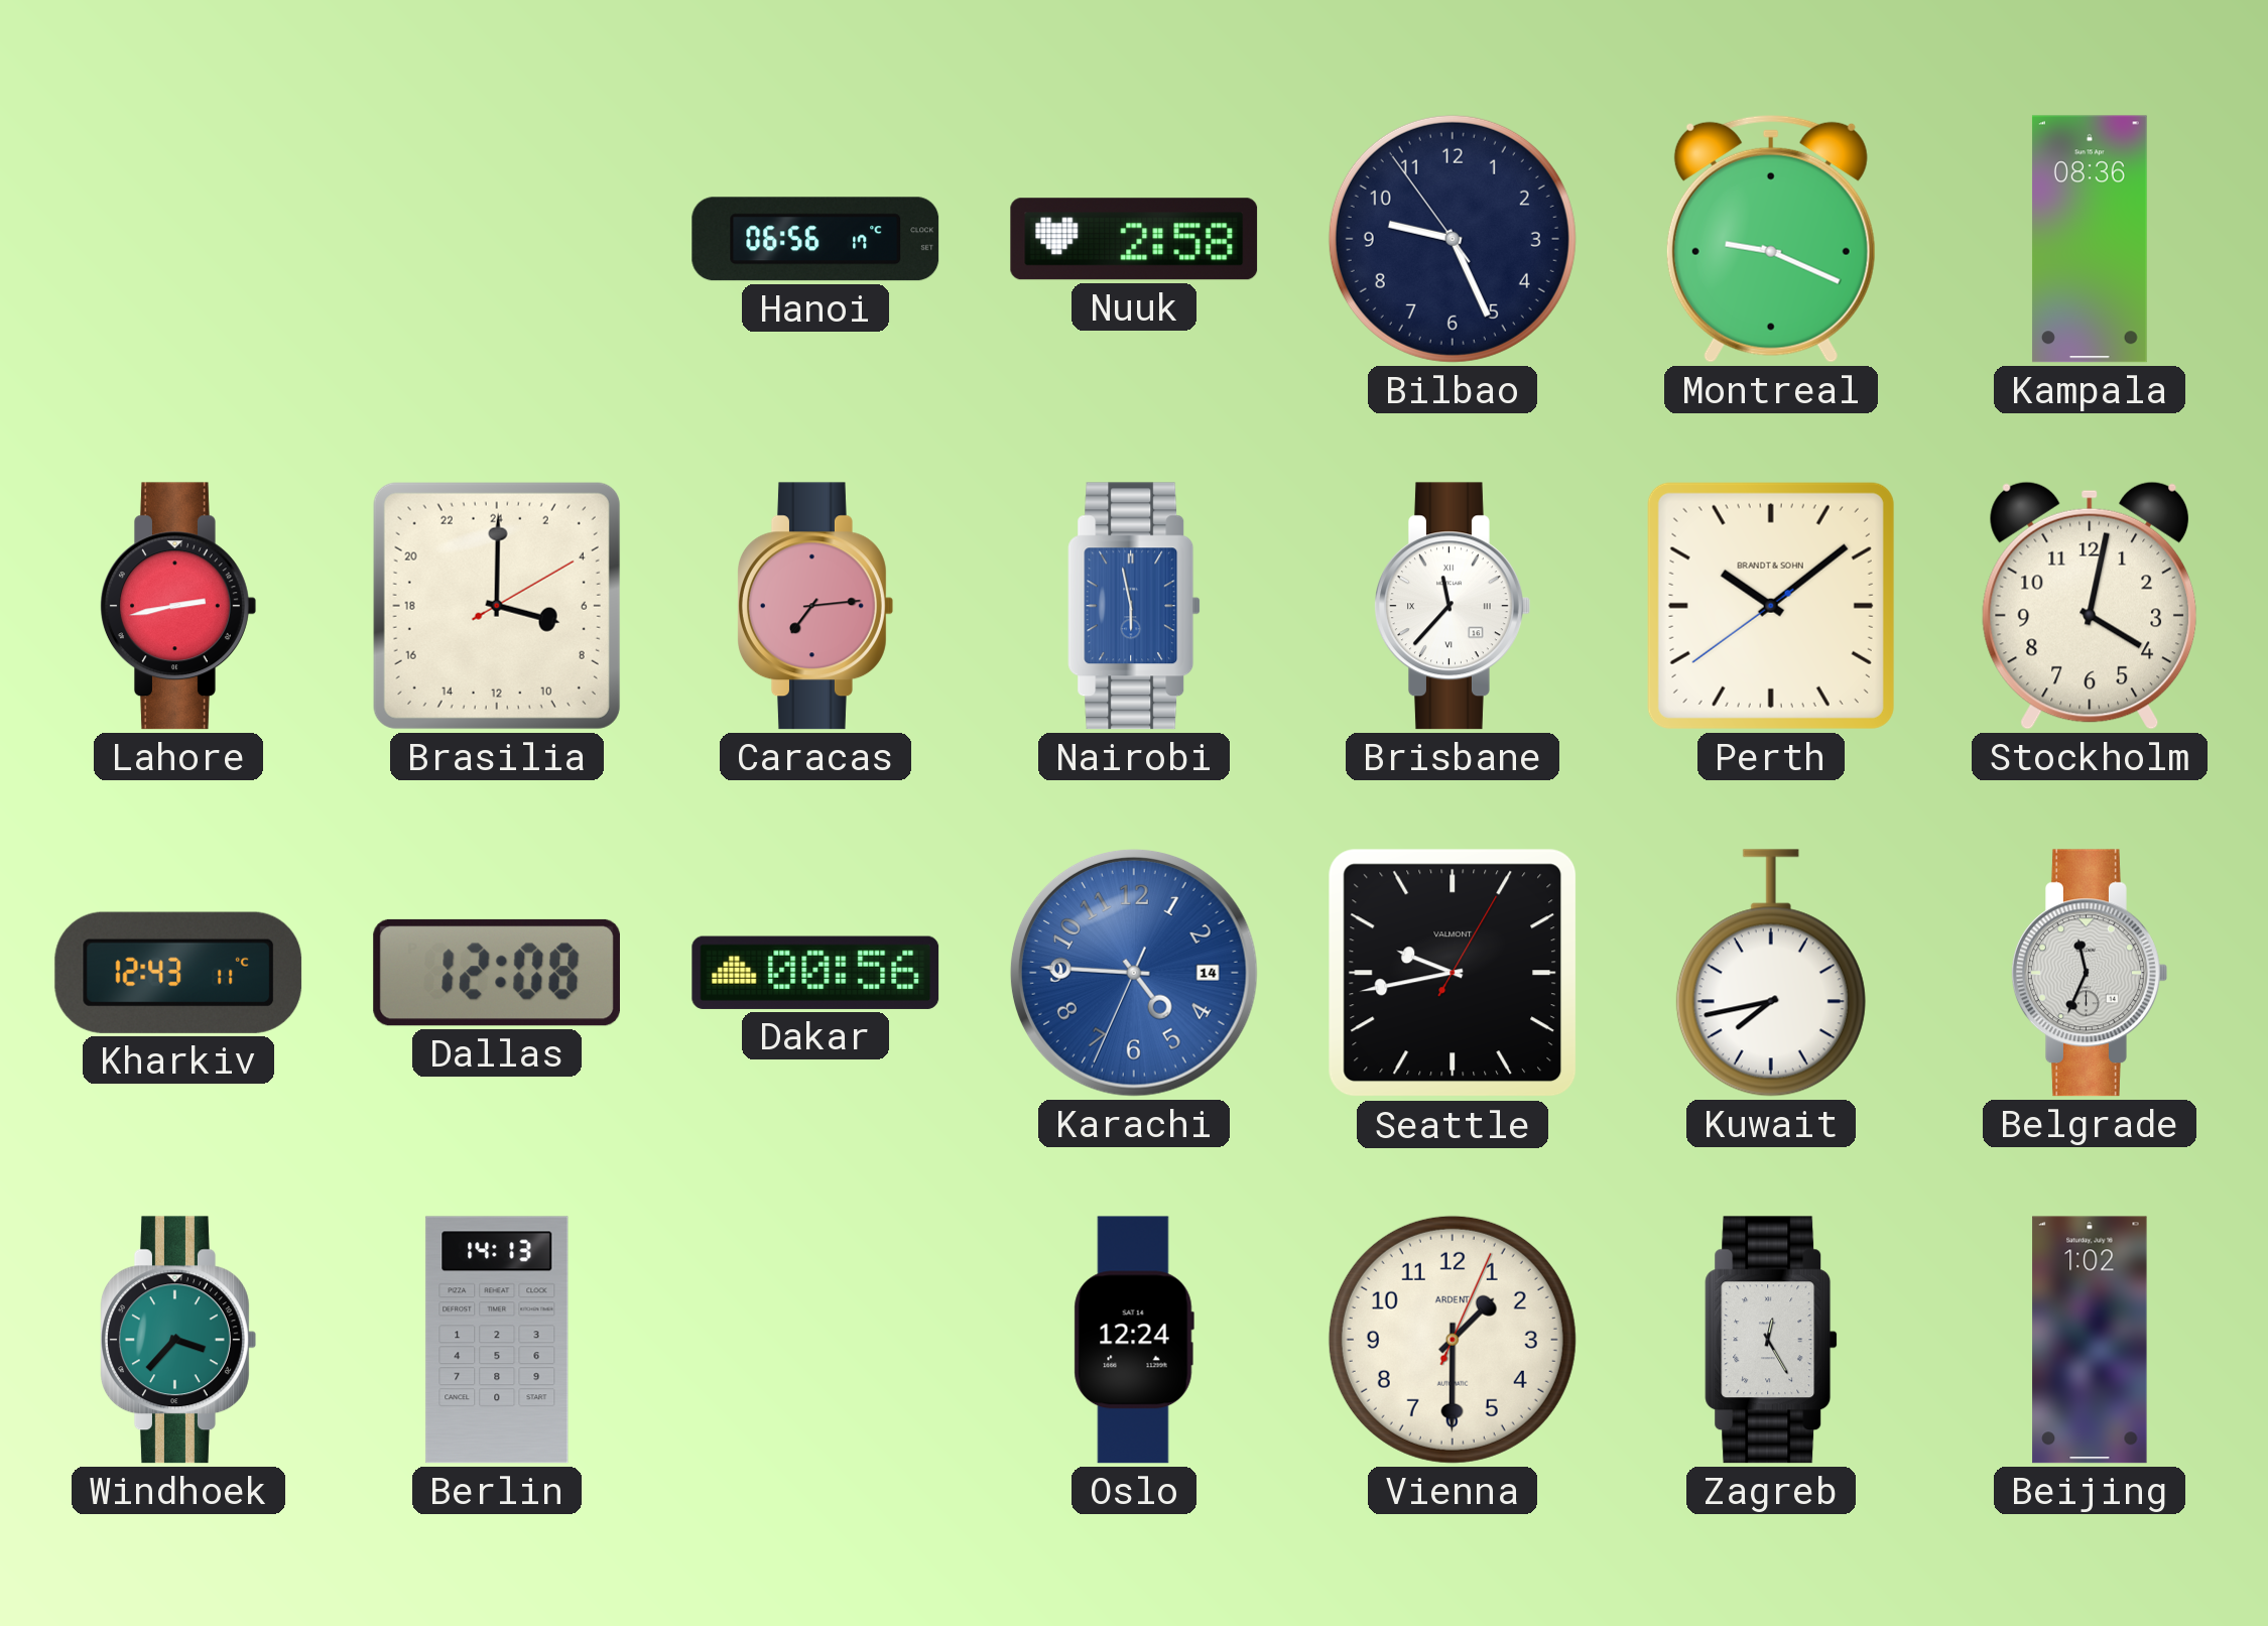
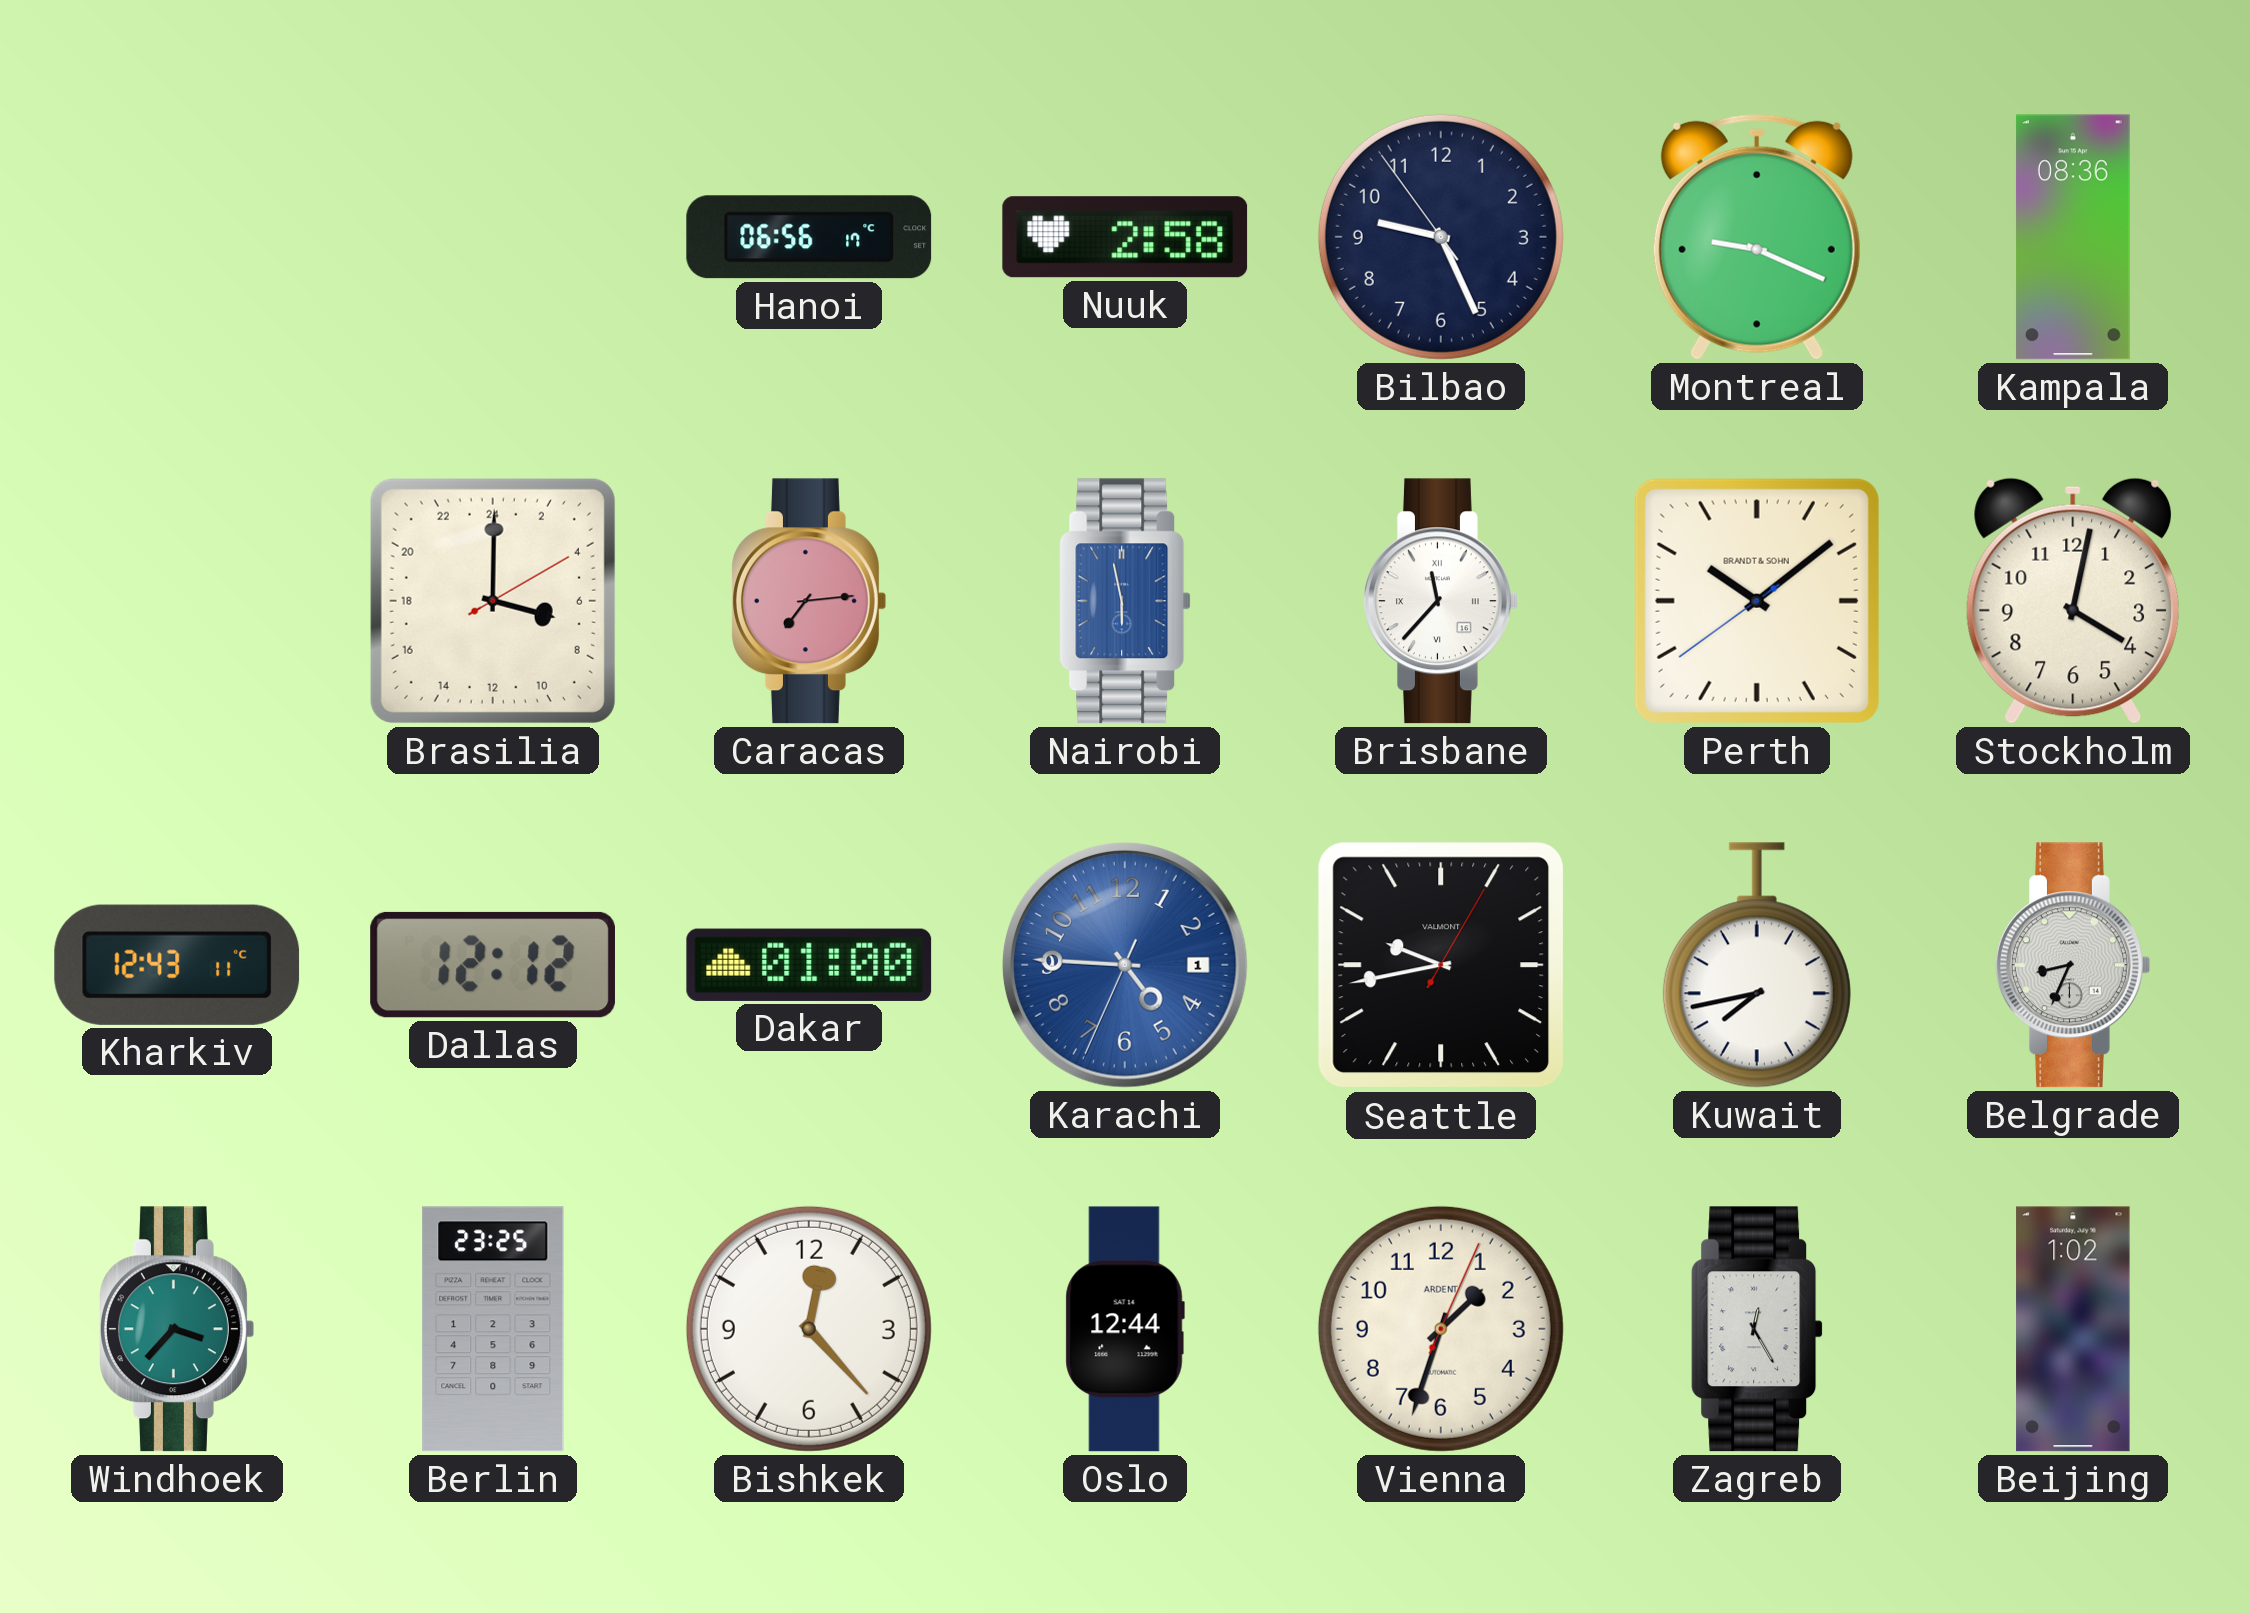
Lahore: 2:43 -> none
Dallas: 12:08 -> 12:12
Dakar: 00:56 -> 01:00
Karachi date: 14 -> 1
Belgrade: 11:34 -> 8:34
Berlin: 14:13 -> 23:25
Bishkek: none -> 12:23
Oslo: 12:24 -> 12:44
Vienna: 1:30 -> 1:33
